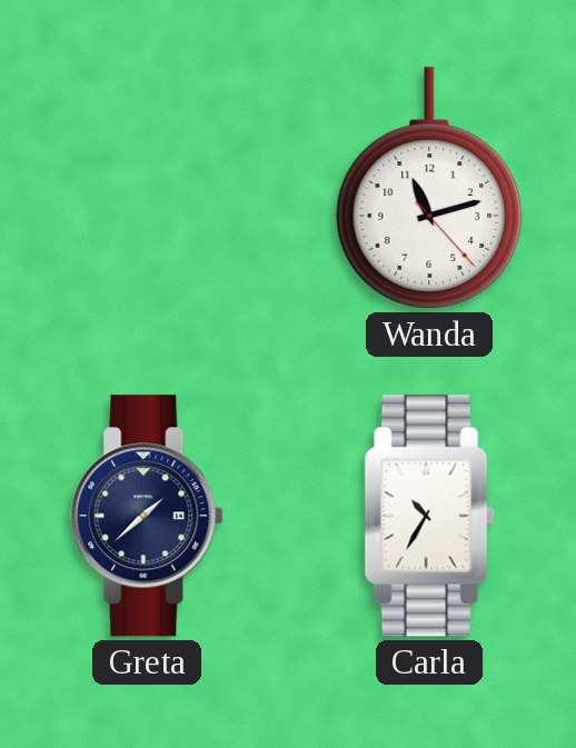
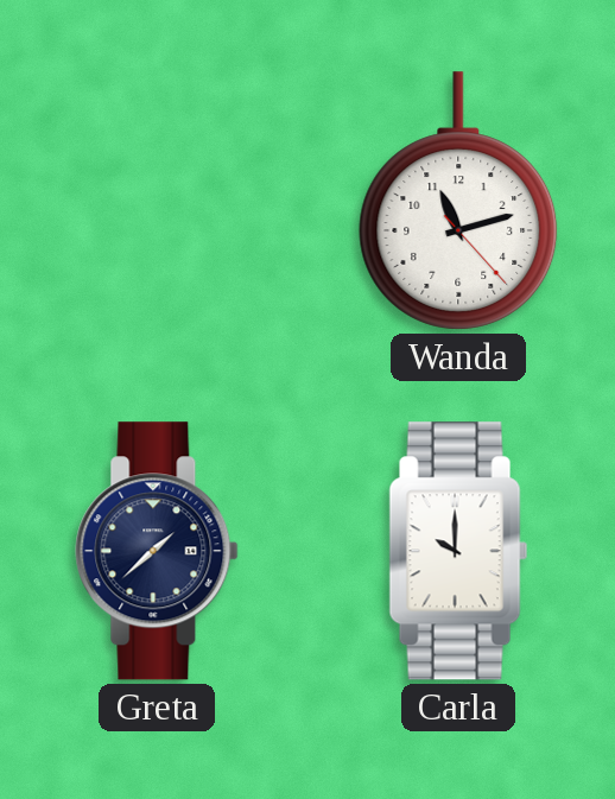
Carla: 10:35 -> 10:00
